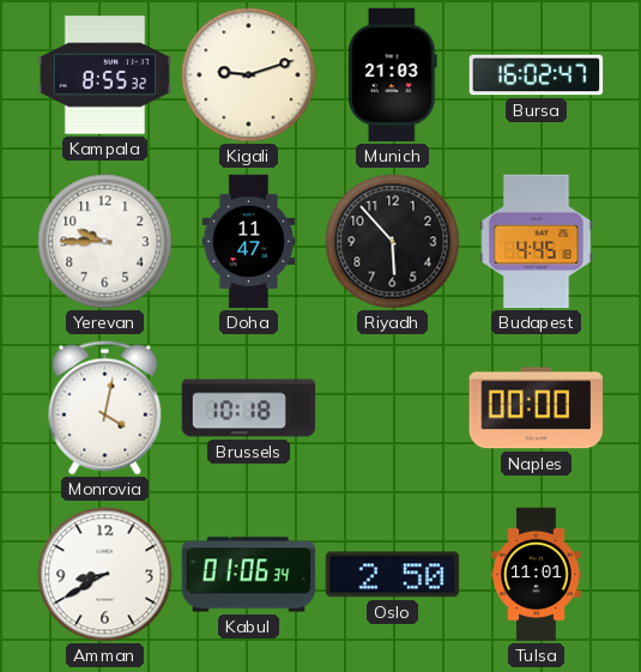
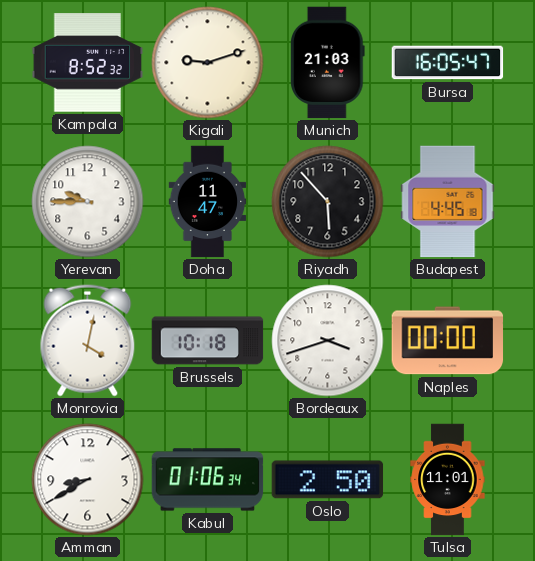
Kampala: 8:55 -> 8:52
Bursa: 16:02 -> 16:05
Bordeaux: none -> 3:42
